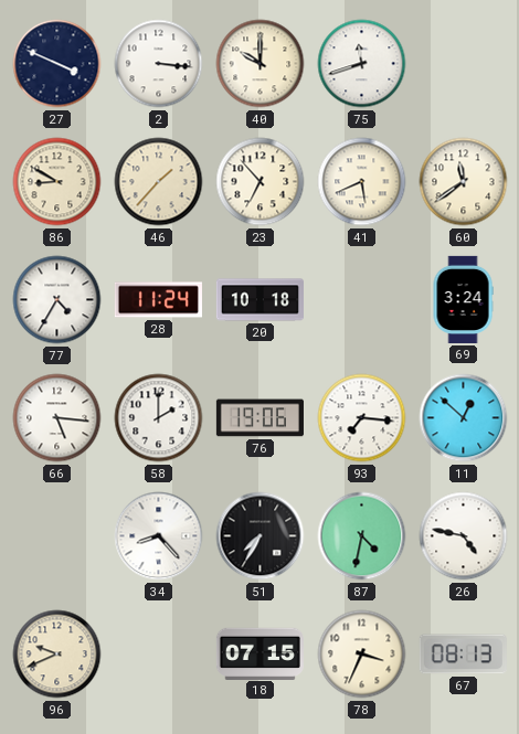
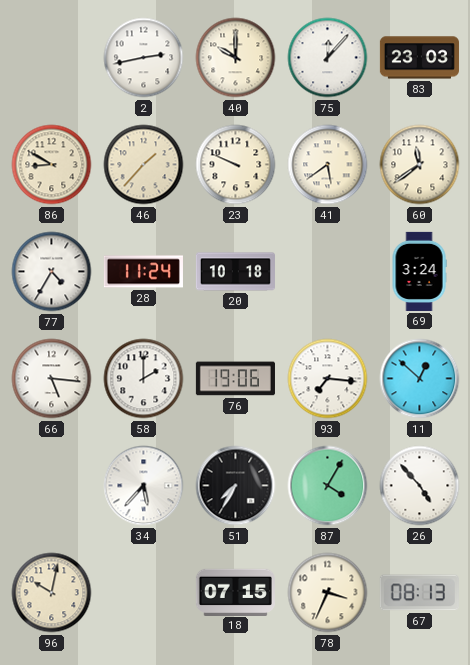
27: 3:49 -> none
2: 3:16 -> 2:43
75: 11:42 -> 12:07
83: none -> 23:03
23: 6:53 -> 9:49
41: 5:41 -> 5:39
34: 8:23 -> 5:37
87: 4:32 -> 4:05
26: 4:47 -> 4:53
96: 9:41 -> 10:02
